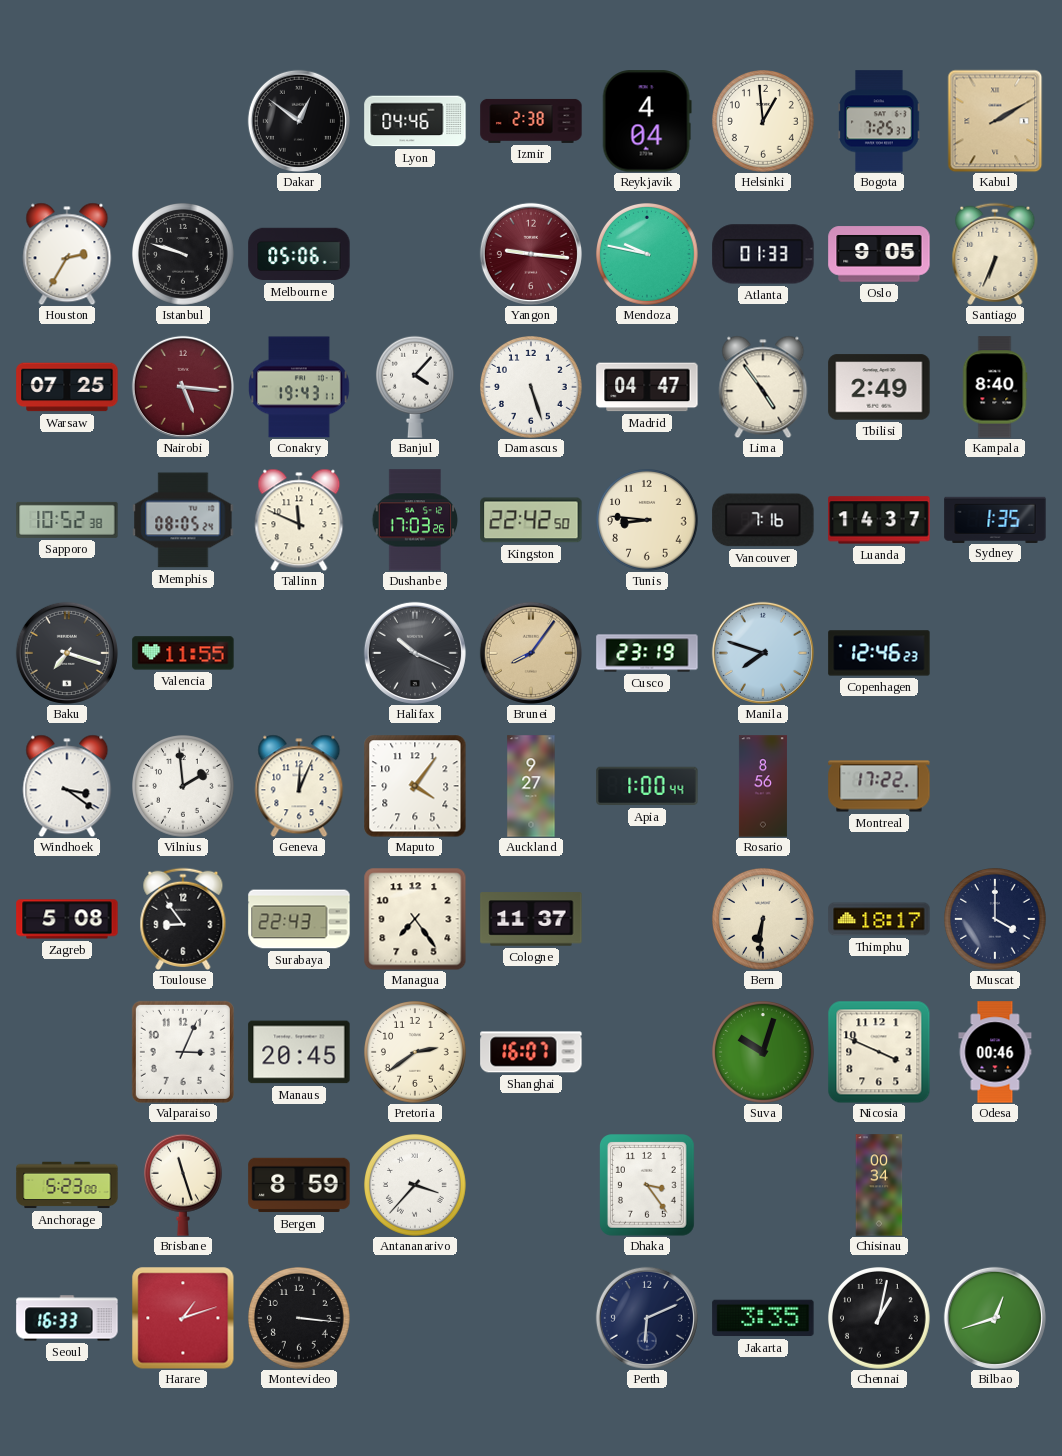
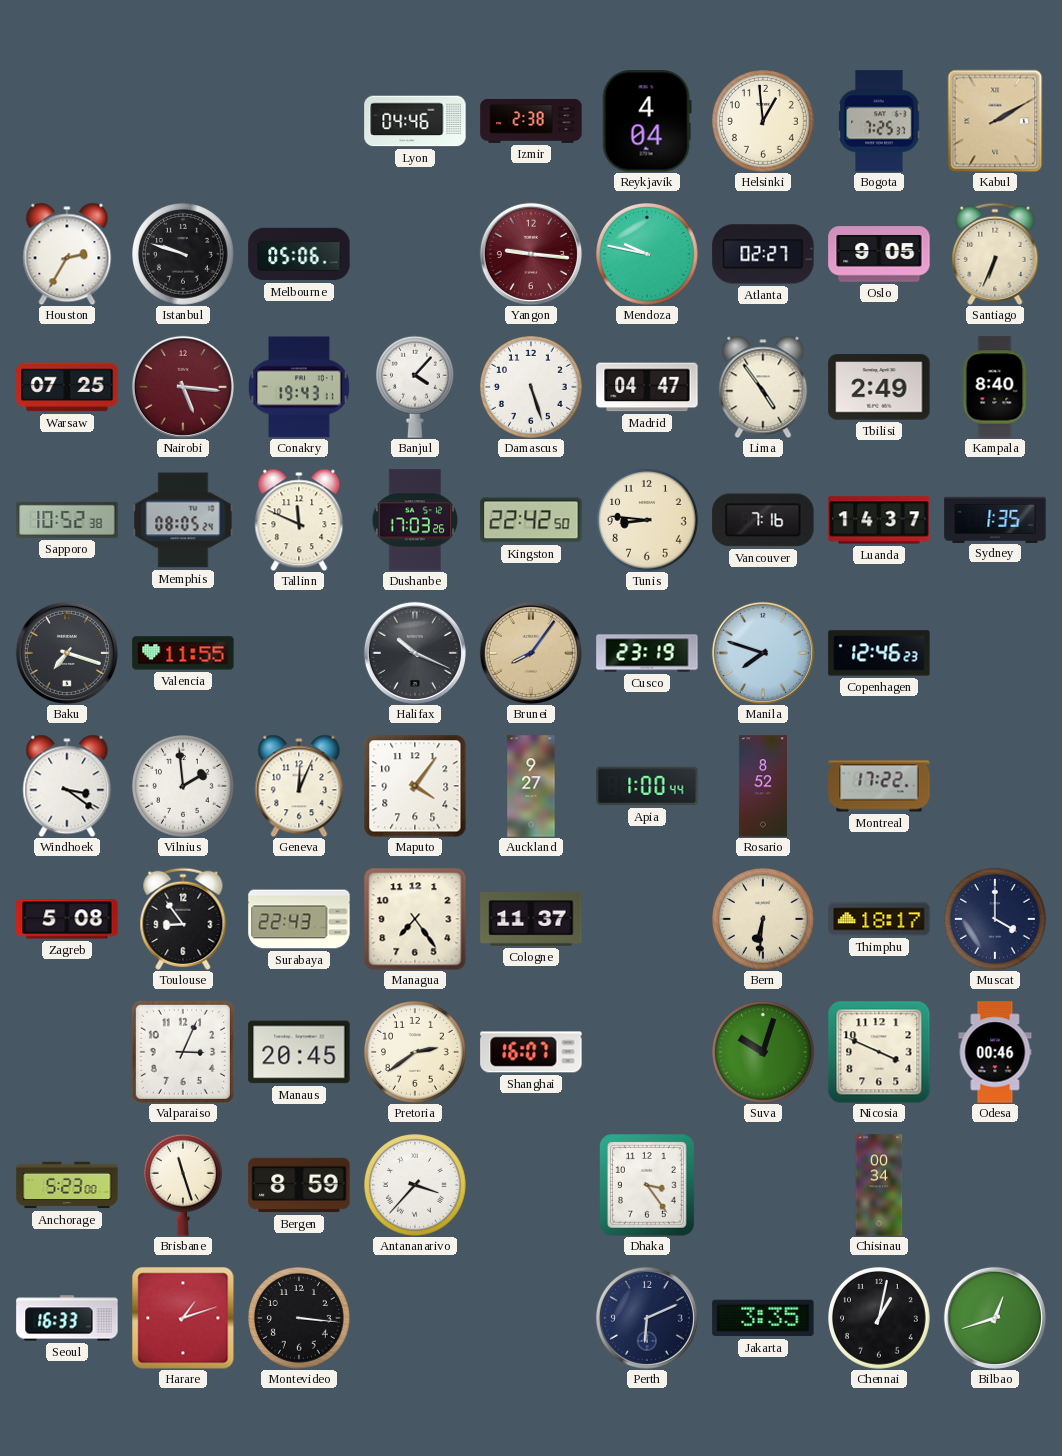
Dakar: 12:51 -> none
Atlanta: 01:33 -> 02:27
Rosario: 8:56 -> 8:52
